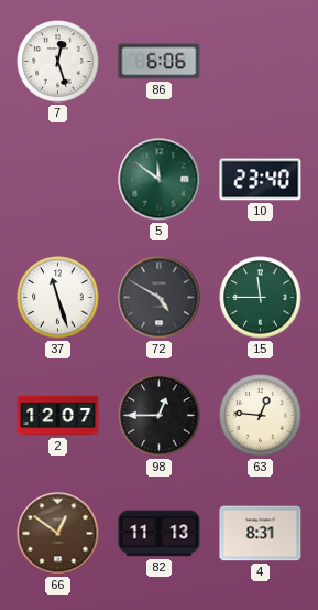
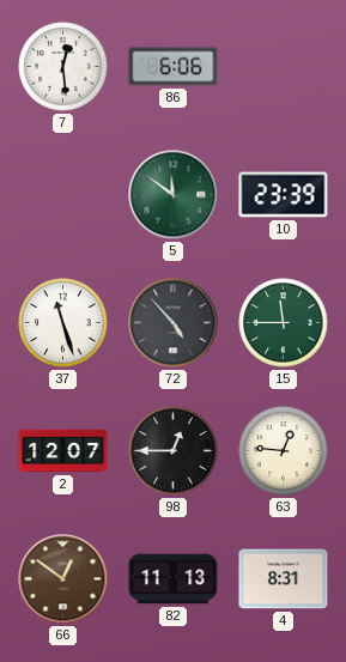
7: 12:27 -> 12:29
10: 23:40 -> 23:39
72: 4:50 -> 4:53
